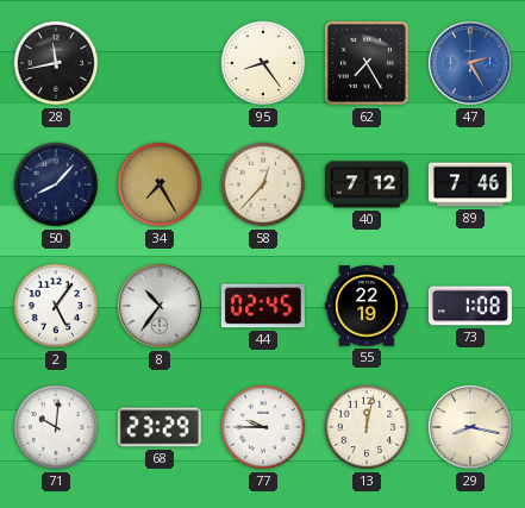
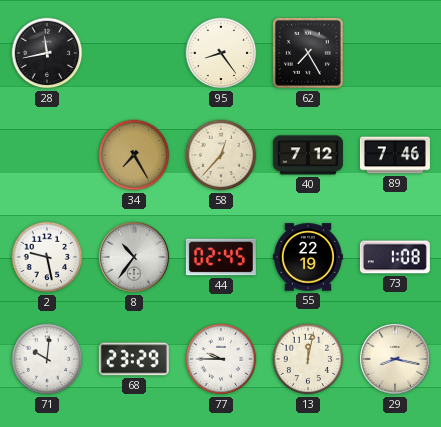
47: 2:25 -> none
50: 8:07 -> none
2: 5:06 -> 9:28
